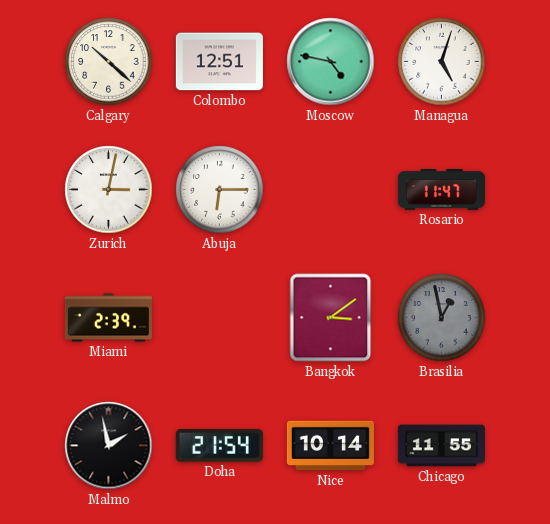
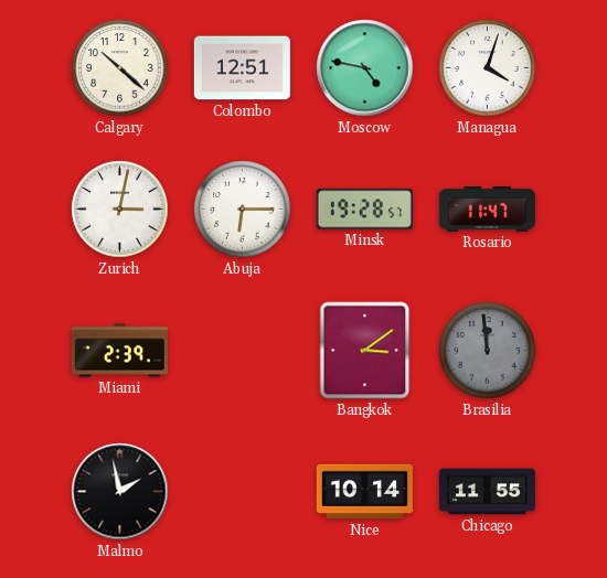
Managua: 5:03 -> 4:03
Minsk: none -> 19:28
Brasilia: 12:58 -> 11:59
Doha: 21:54 -> none
